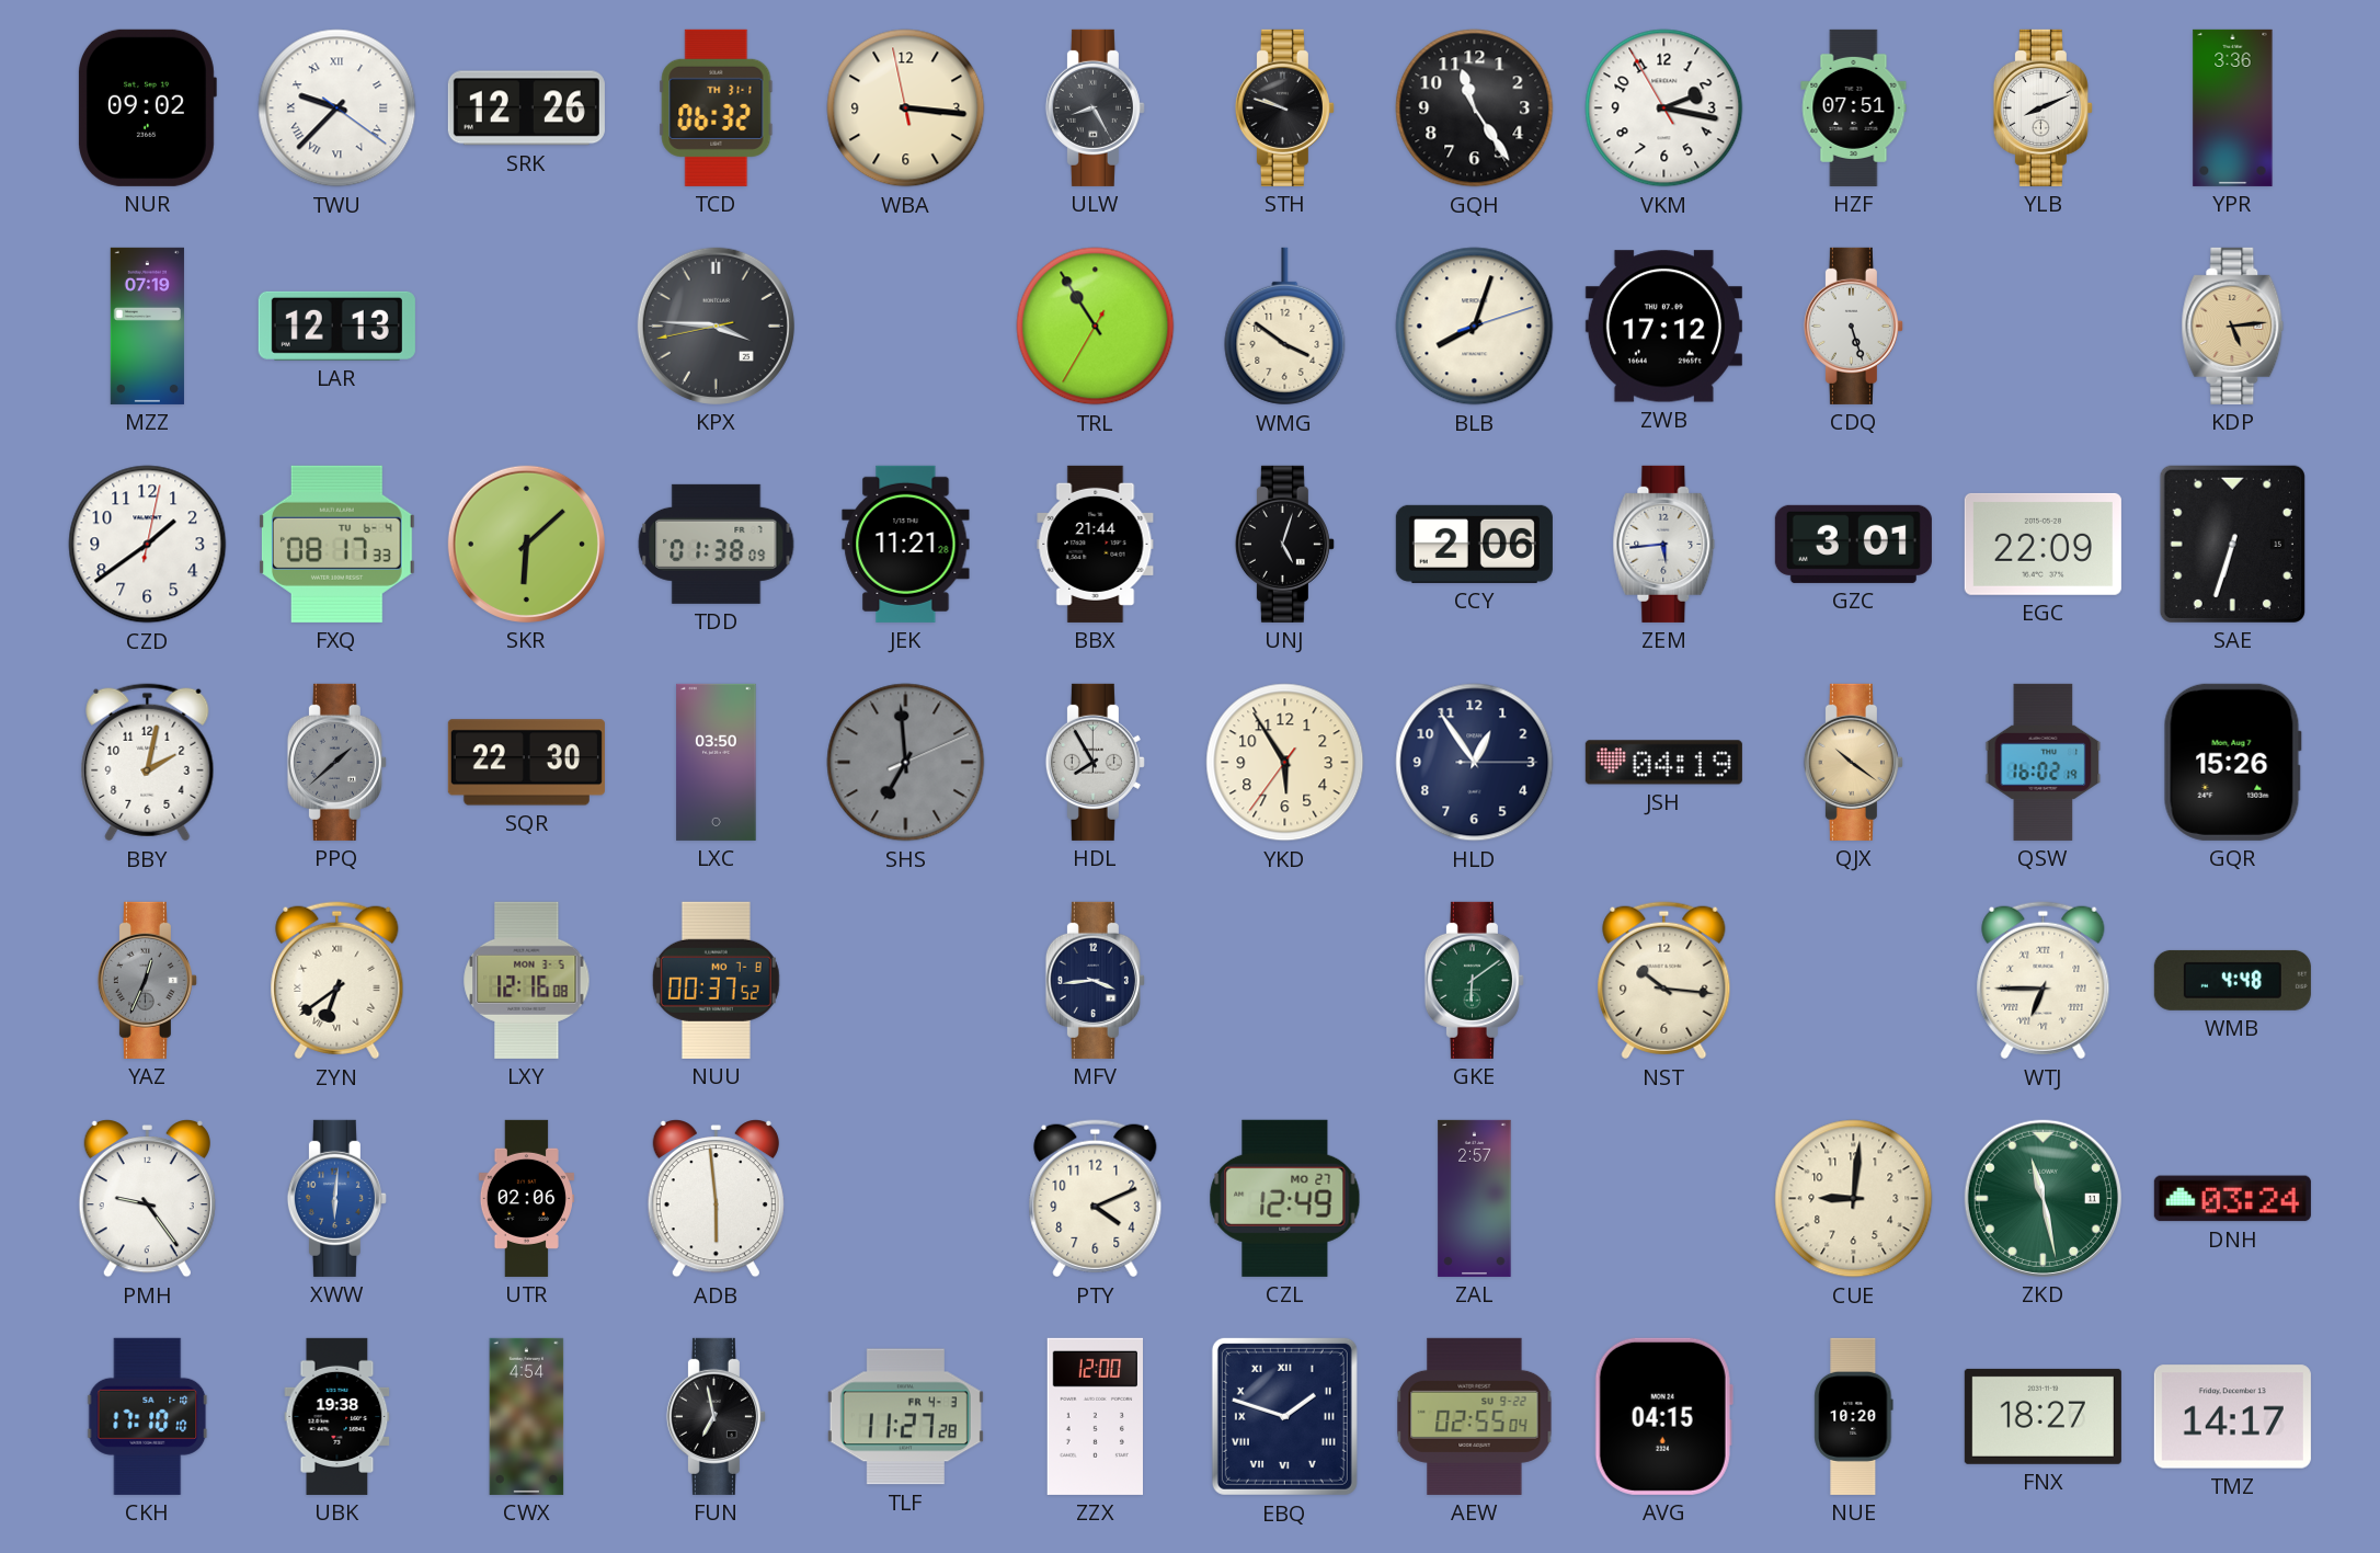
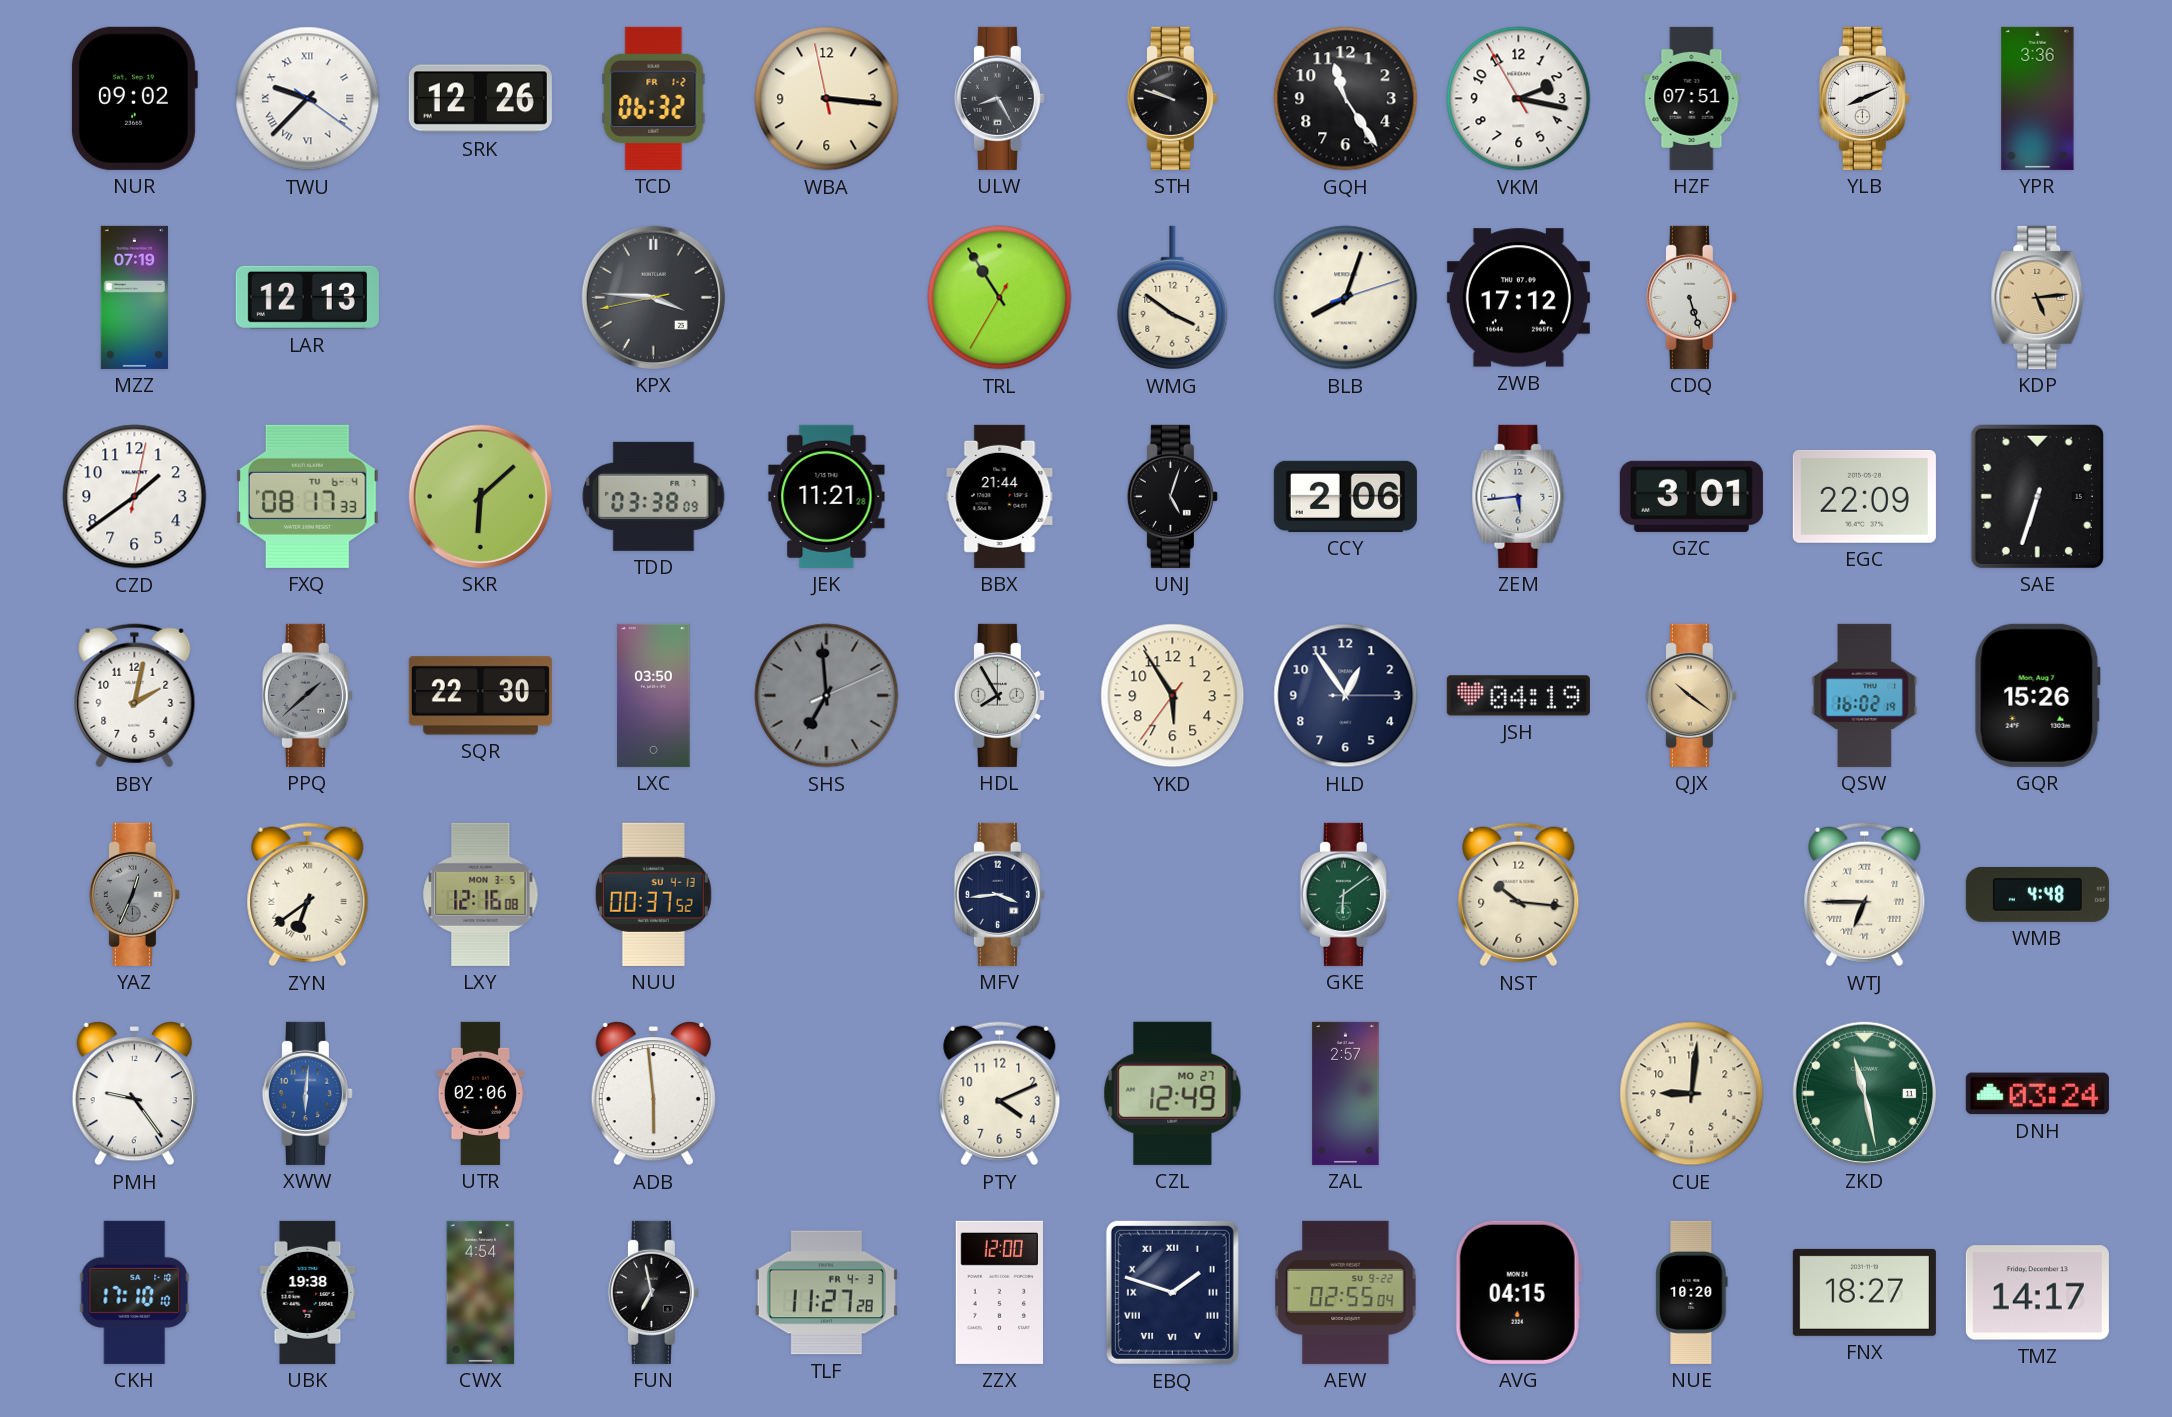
TCD date: TH 31-1 -> FR 1-2
TDD: 01:38 -> 03:38
NUU date: MO 7-8 -> SU 4-13
